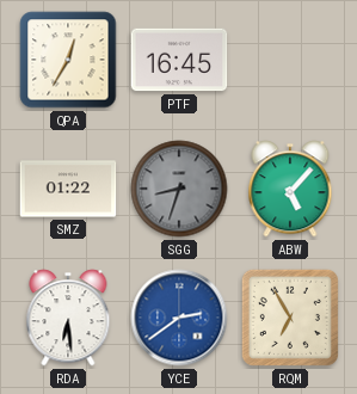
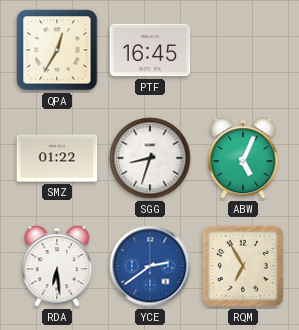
SGG dial: grey -> white
ABW: 5:07 -> 5:04
